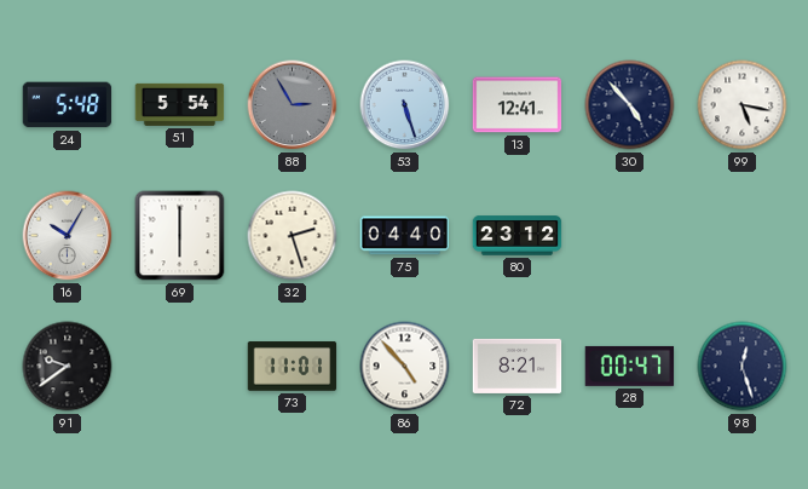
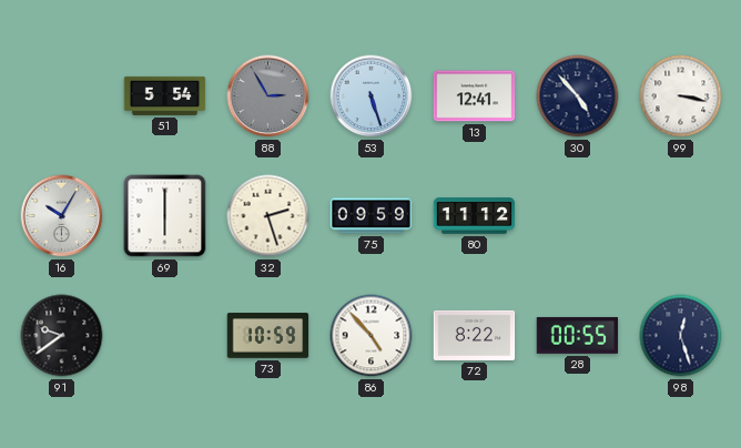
24: 5:48 -> none
99: 5:17 -> 3:17
75: 04:40 -> 09:59
80: 23:12 -> 11:12
73: 11:01 -> 10:59
72: 8:21 -> 8:22
28: 00:47 -> 00:55
